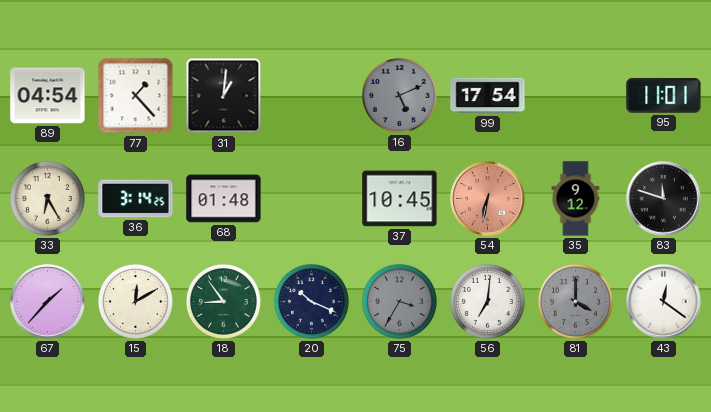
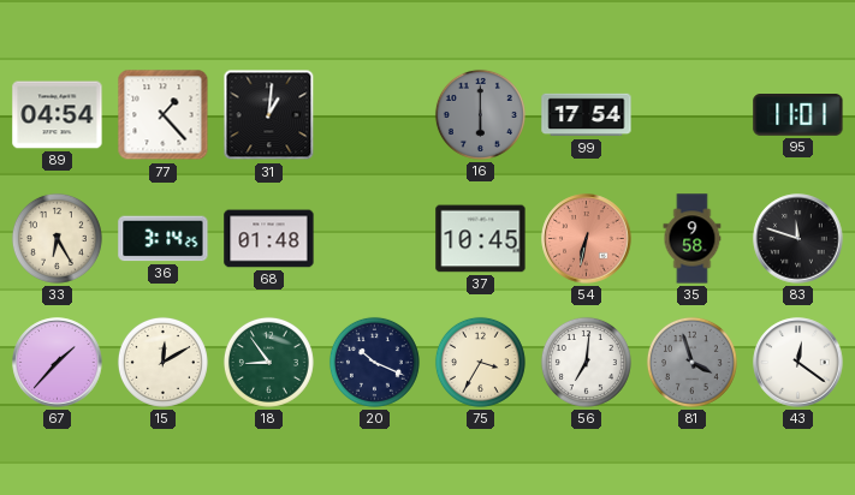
16: 5:11 -> 6:00
35: 9:12 -> 9:58
75 dial: grey -> cream
81: 4:00 -> 3:57
